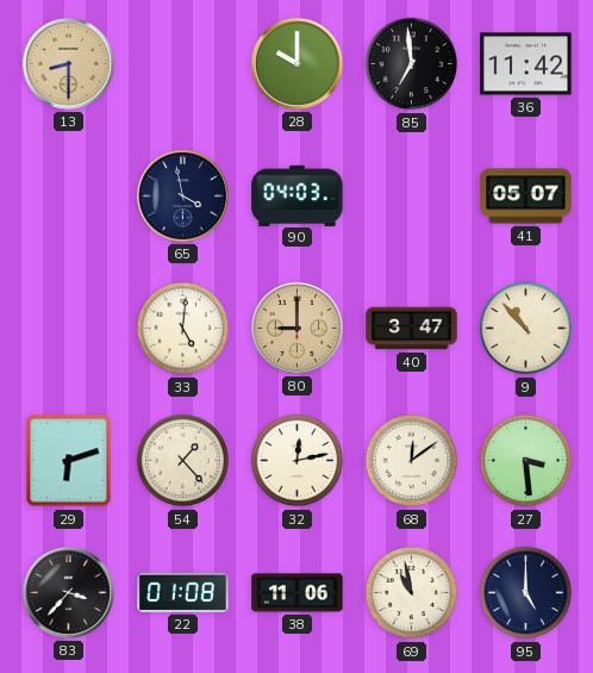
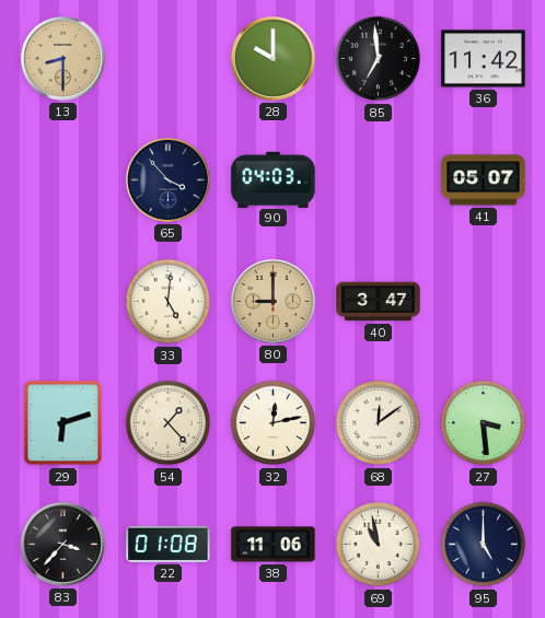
65: 3:58 -> 3:53
9: 10:53 -> none
